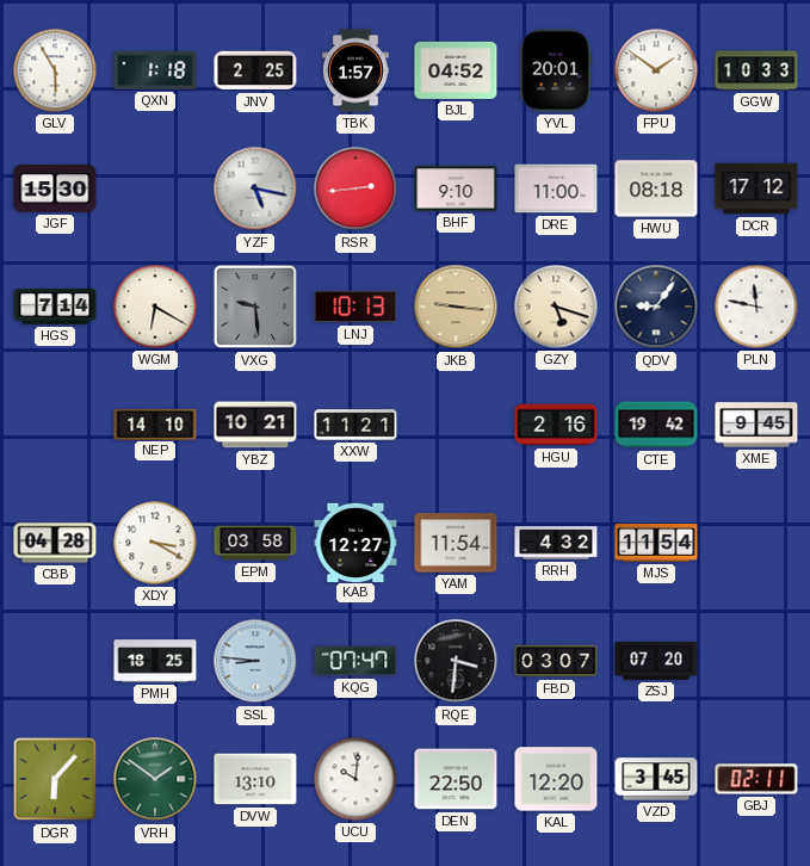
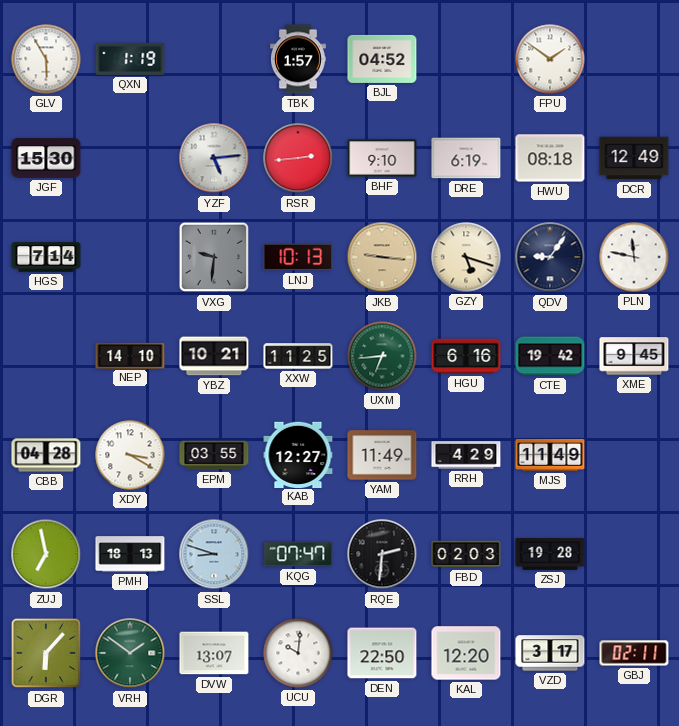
QXN: 1:18 -> 1:19
JNV: 2:25 -> none
YVL: 20:01 -> none
GGW: 10:33 -> none
YZF: 5:17 -> 5:14
DRE: 11:00 -> 6:19
DCR: 17:12 -> 12:49
WGM: 6:20 -> none
VXG: 9:29 -> 9:31
XXW: 11:21 -> 11:25
UXM: none -> 6:44
HGU: 2:16 -> 6:16
EPM: 03:58 -> 03:55
YAM: 11:54 -> 11:49
RRH: 4:32 -> 4:29
MJS: 11:54 -> 11:49
ZUJ: none -> 6:58
PMH: 18:25 -> 18:13
SSL: 8:46 -> 8:48
RQE: 3:31 -> 2:31
FBD: 03:07 -> 02:03
ZSJ: 07:20 -> 19:28
DVW: 13:10 -> 13:07
VZD: 3:45 -> 3:17
